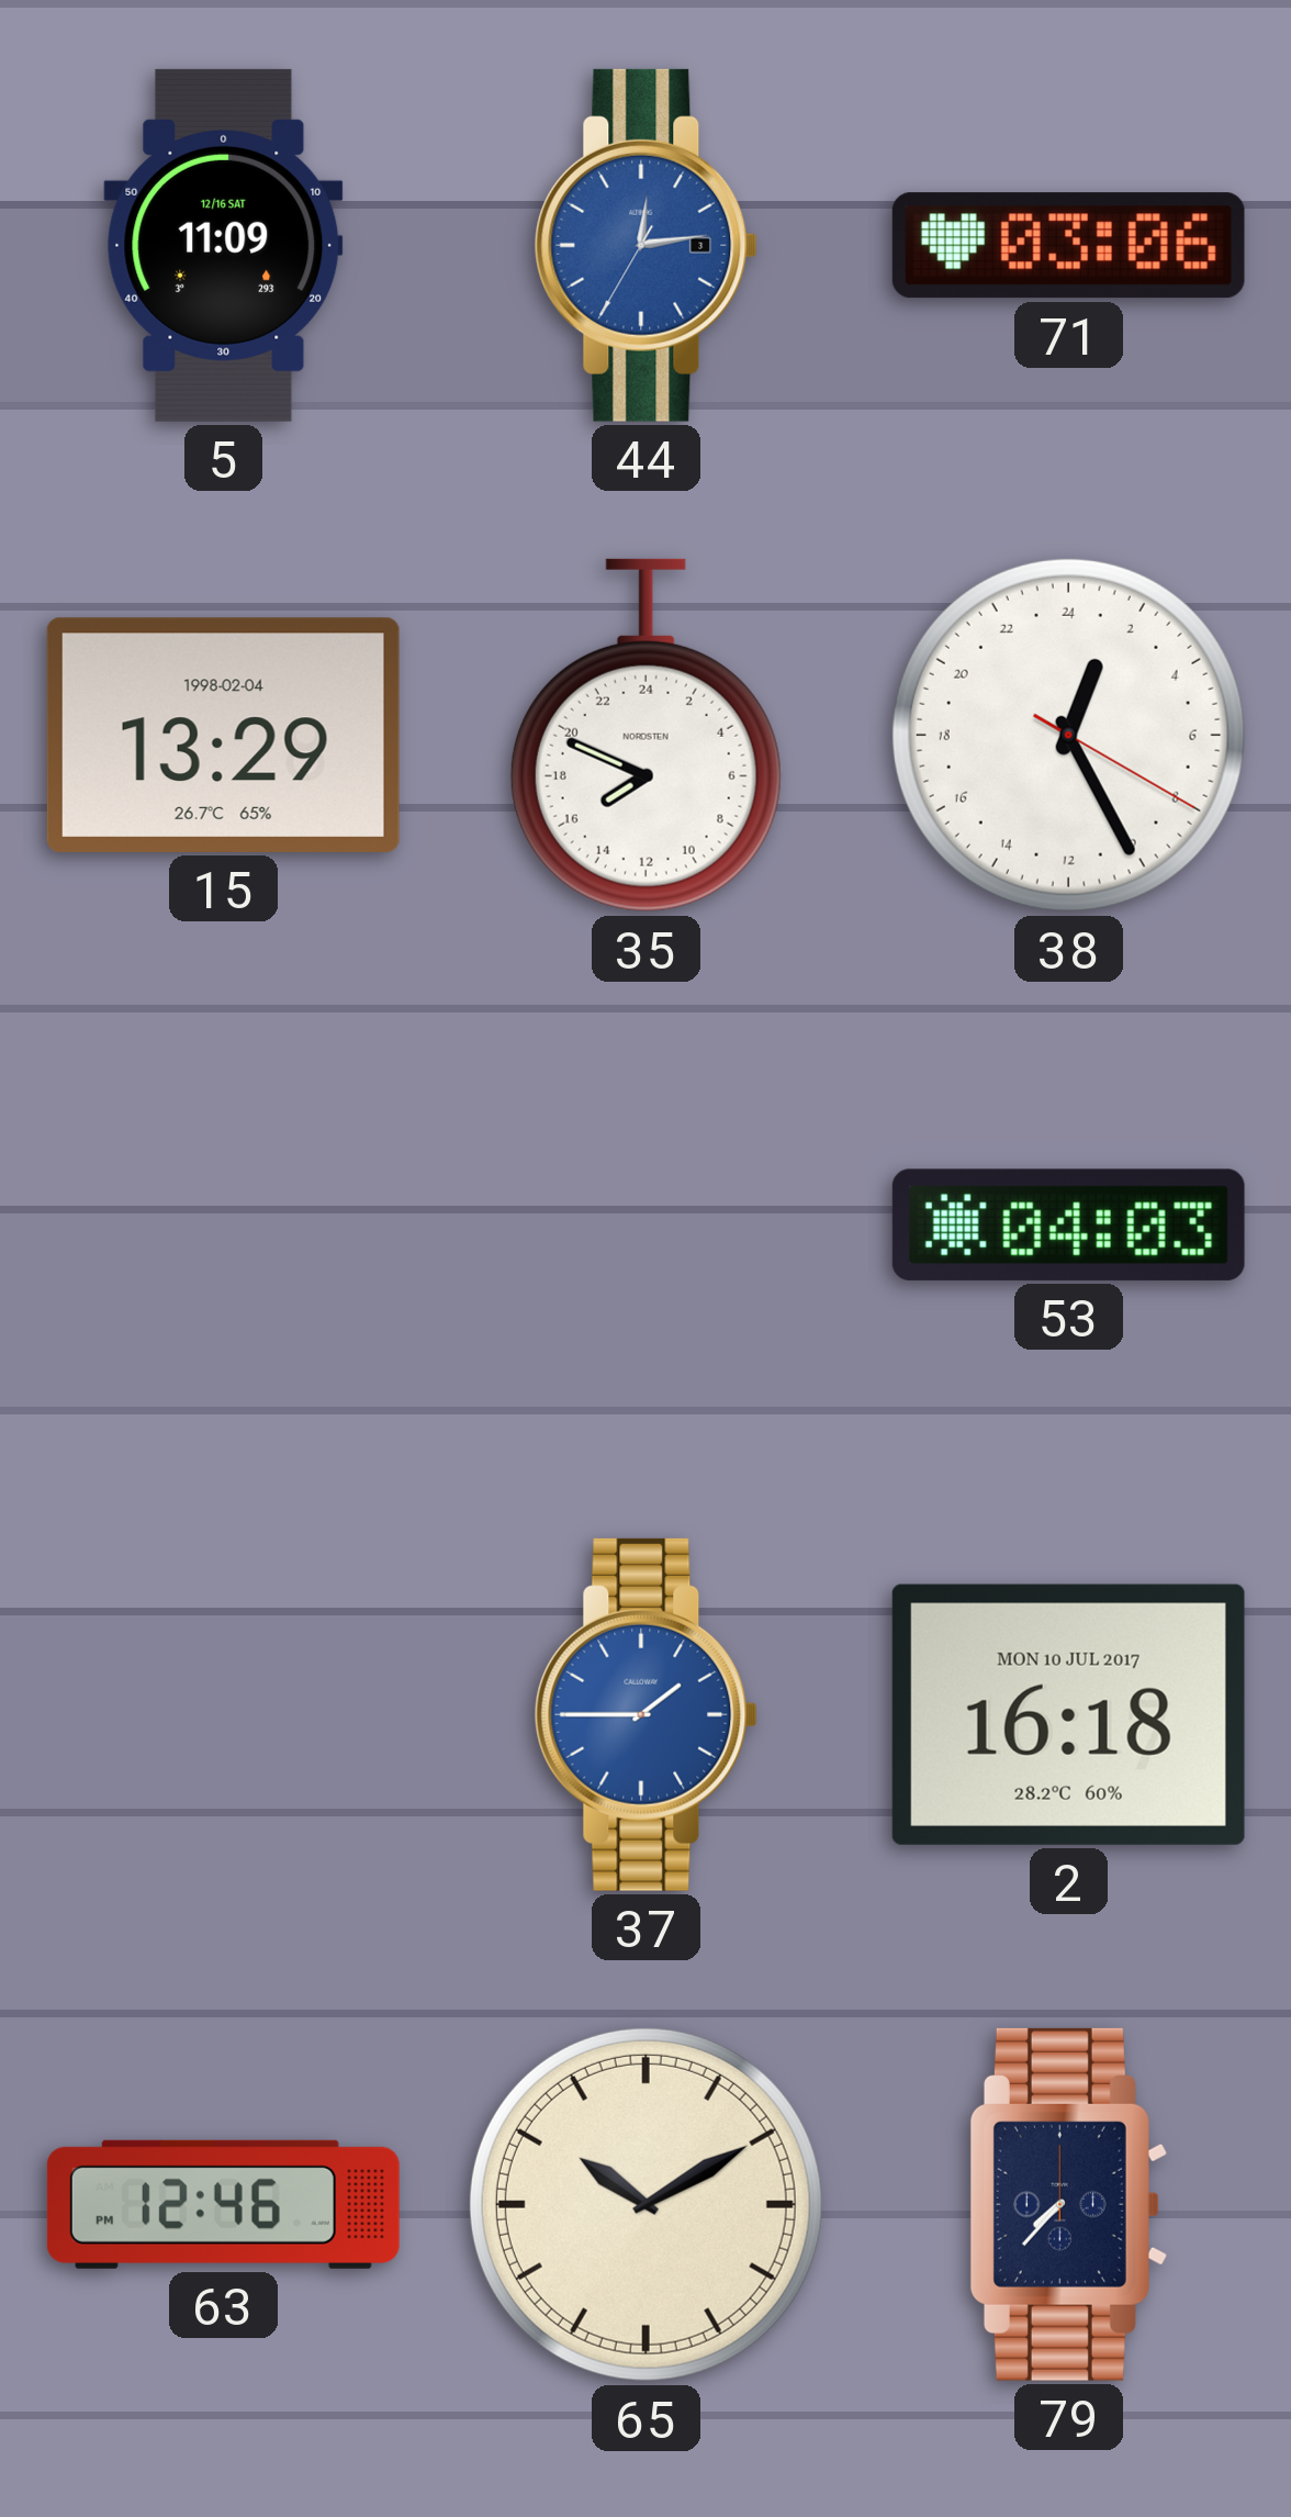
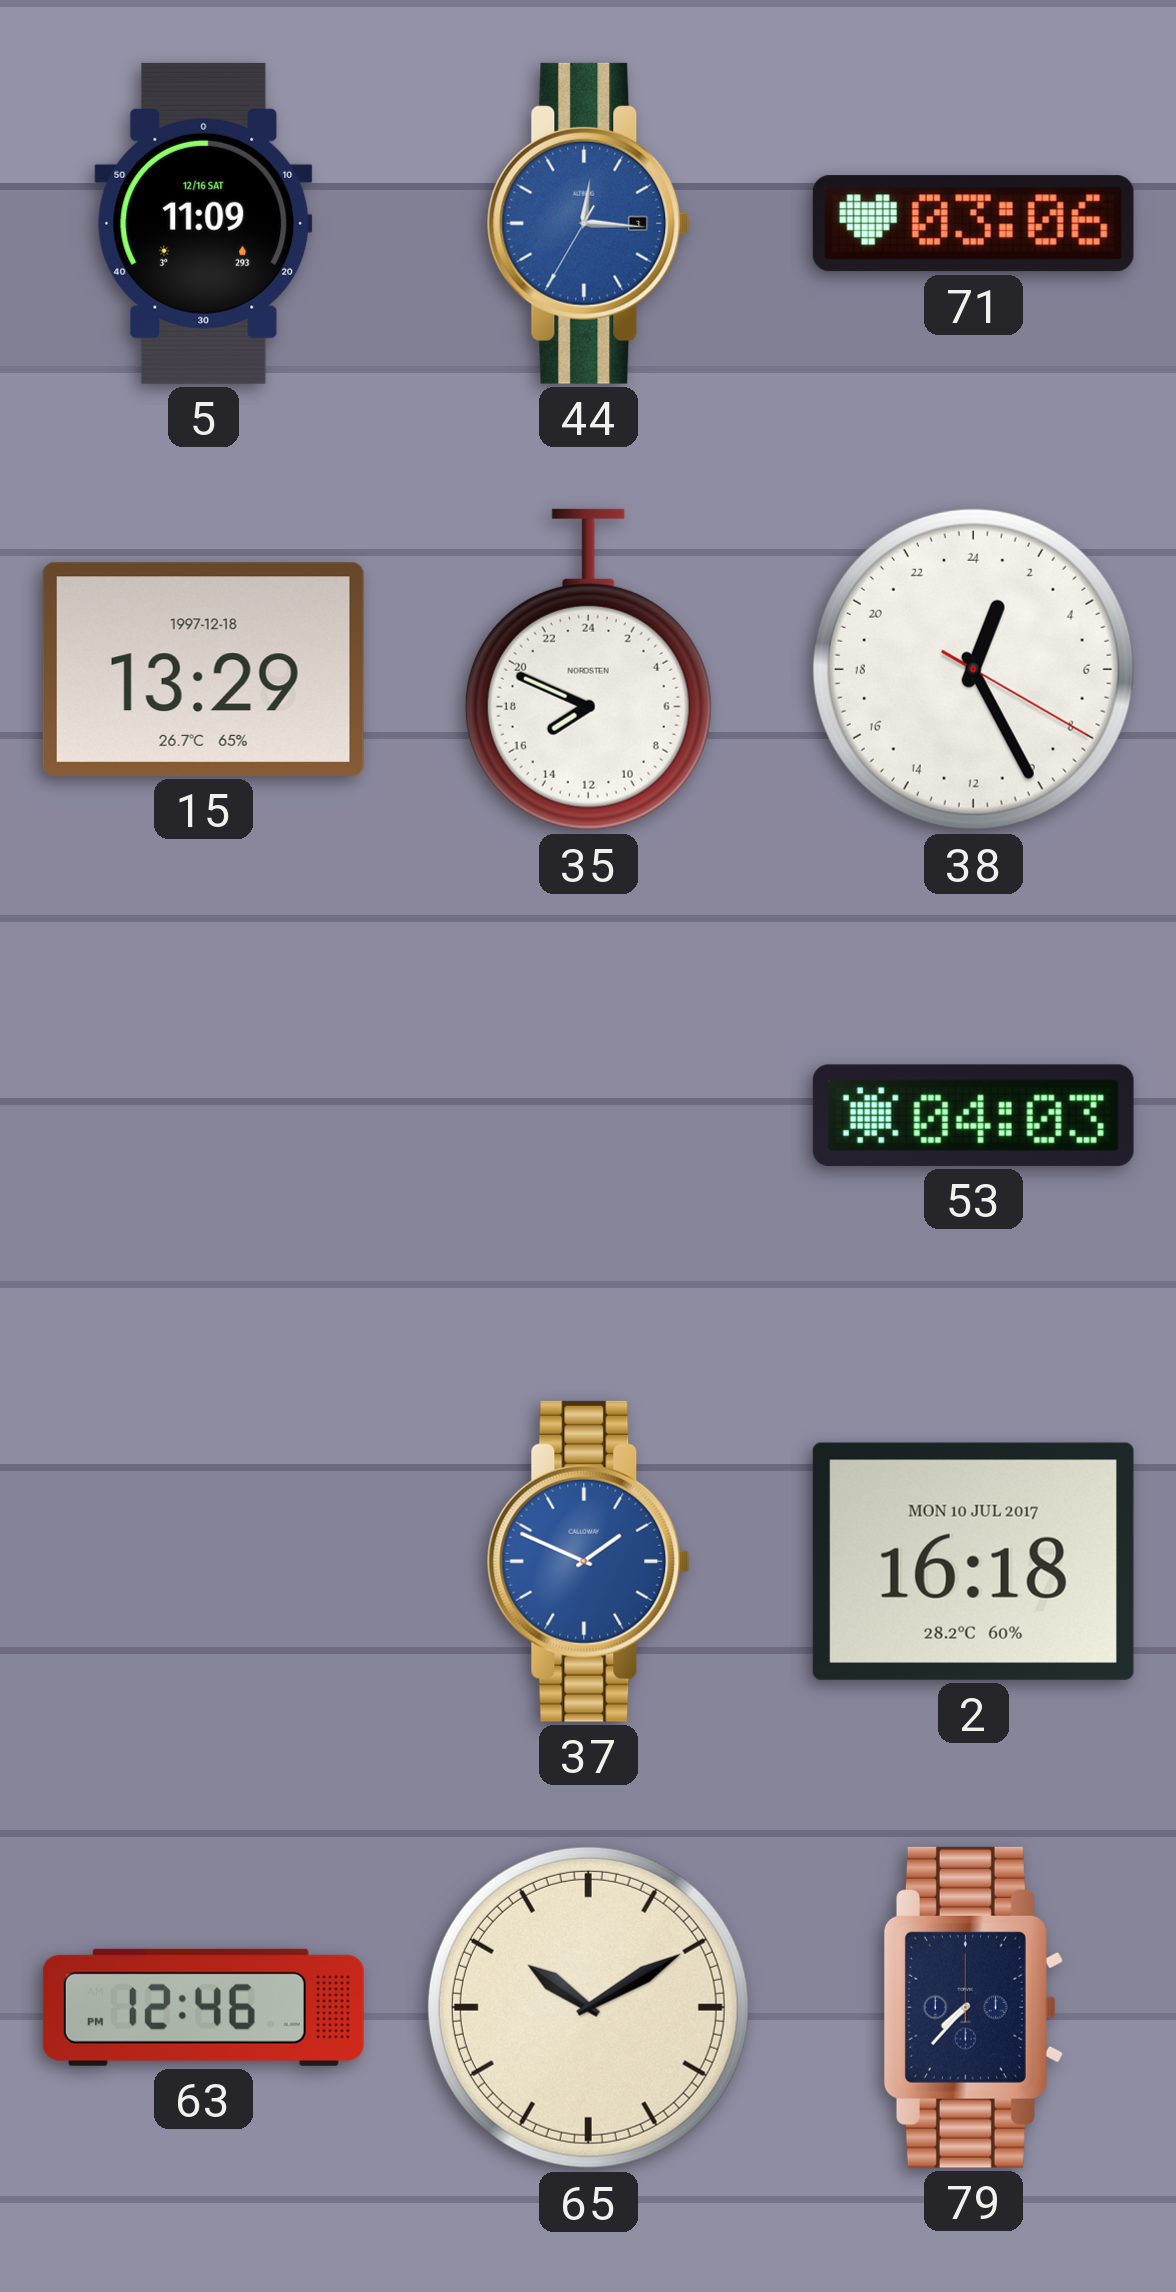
44: 12:13 -> 12:15
15 date: 1998-02-04 -> 1997-12-18
37: 1:45 -> 1:49
